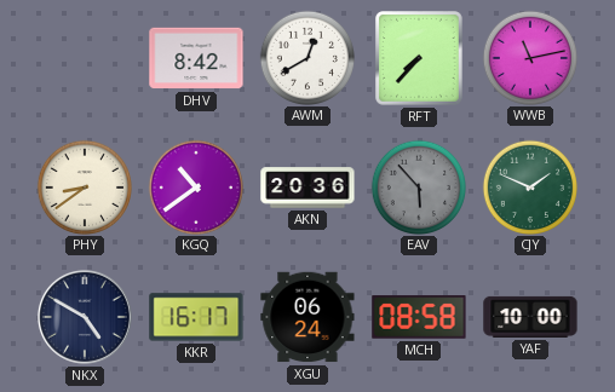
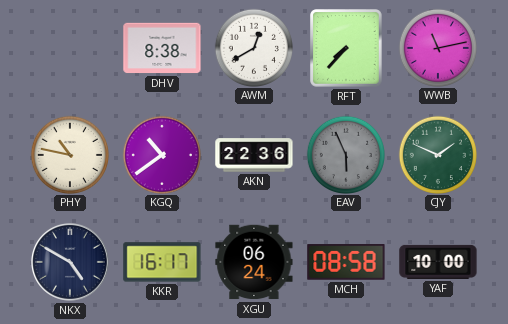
DHV: 8:42 -> 8:38
PHY: 8:39 -> 10:47
AKN: 20:36 -> 22:36
EAV: 5:53 -> 5:56
